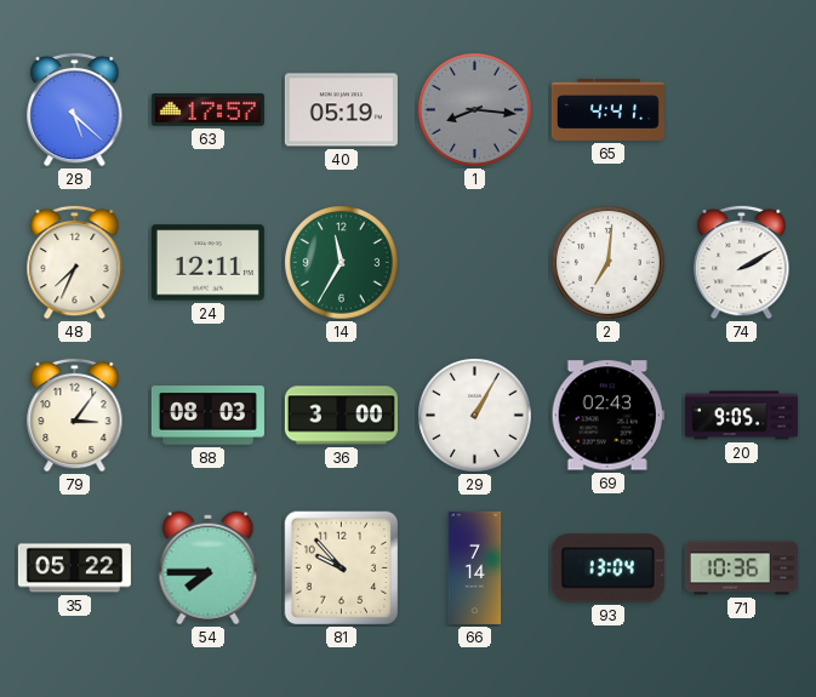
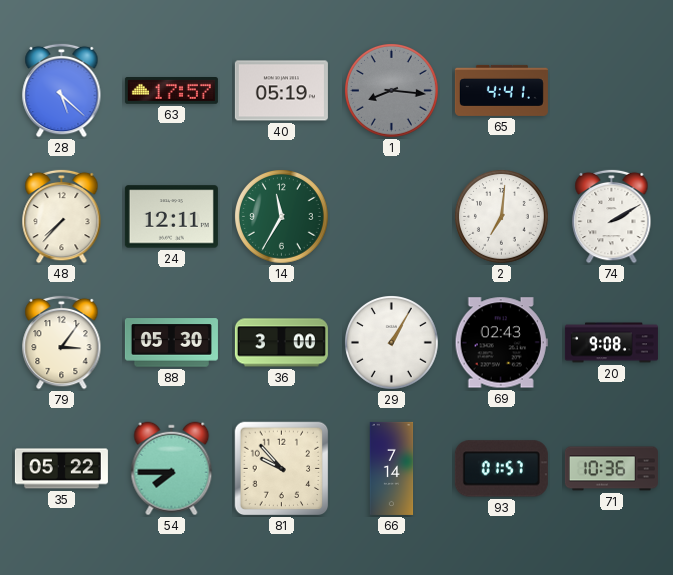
48: 7:34 -> 7:37
88: 08:03 -> 05:30
20: 9:05 -> 9:08
93: 13:04 -> 01:57
